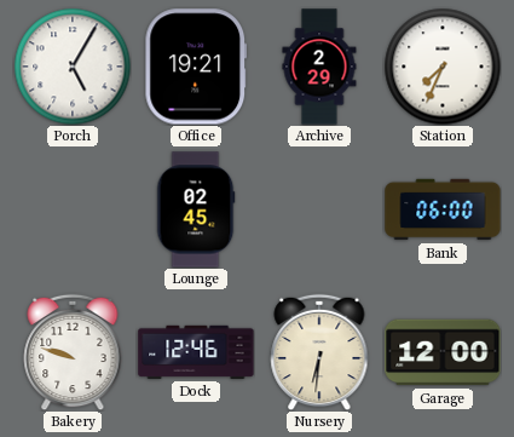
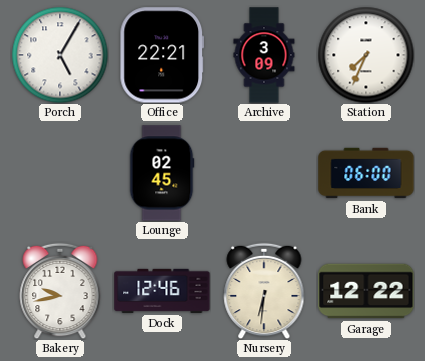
Office: 19:21 -> 22:21
Archive: 2:29 -> 3:09
Bakery: 9:48 -> 9:43
Garage: 12:00 -> 12:22
